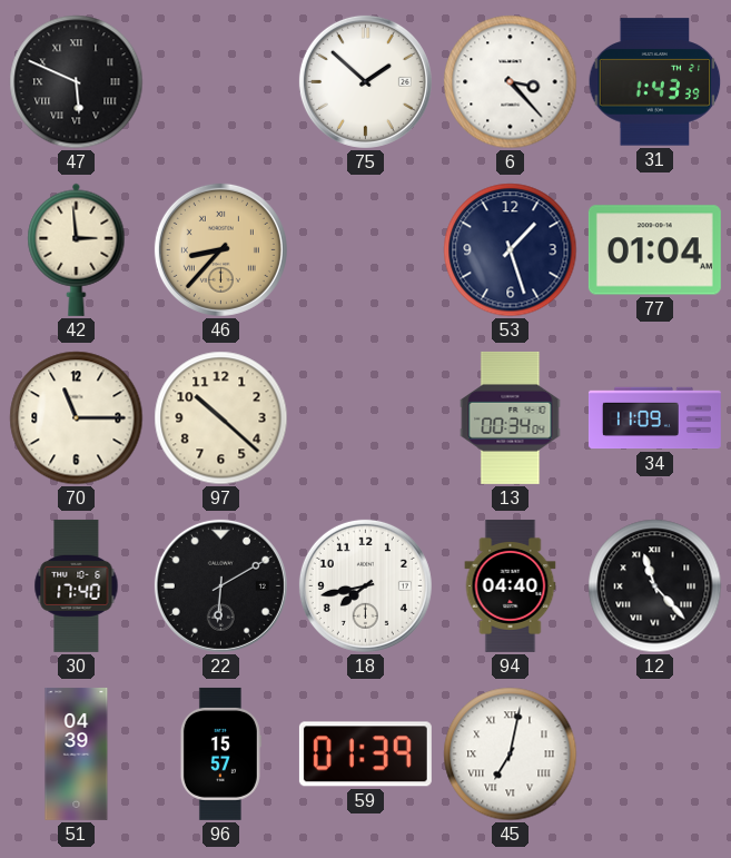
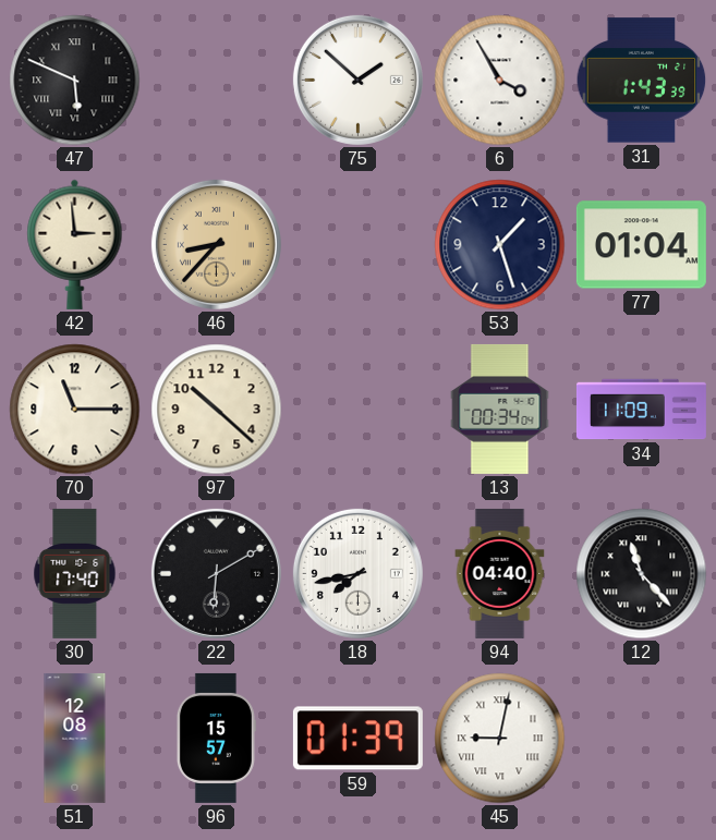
6: 3:23 -> 3:55
51: 04:39 -> 12:08
45: 7:02 -> 9:02
